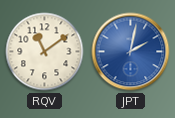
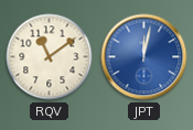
JPT: 2:02 -> 12:02
